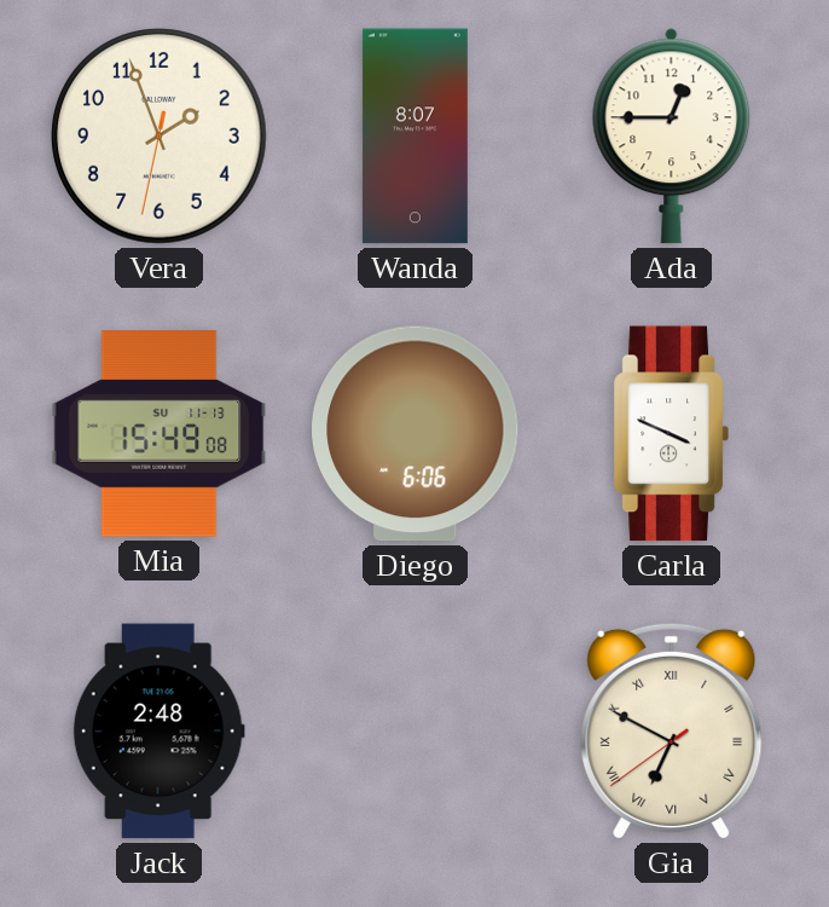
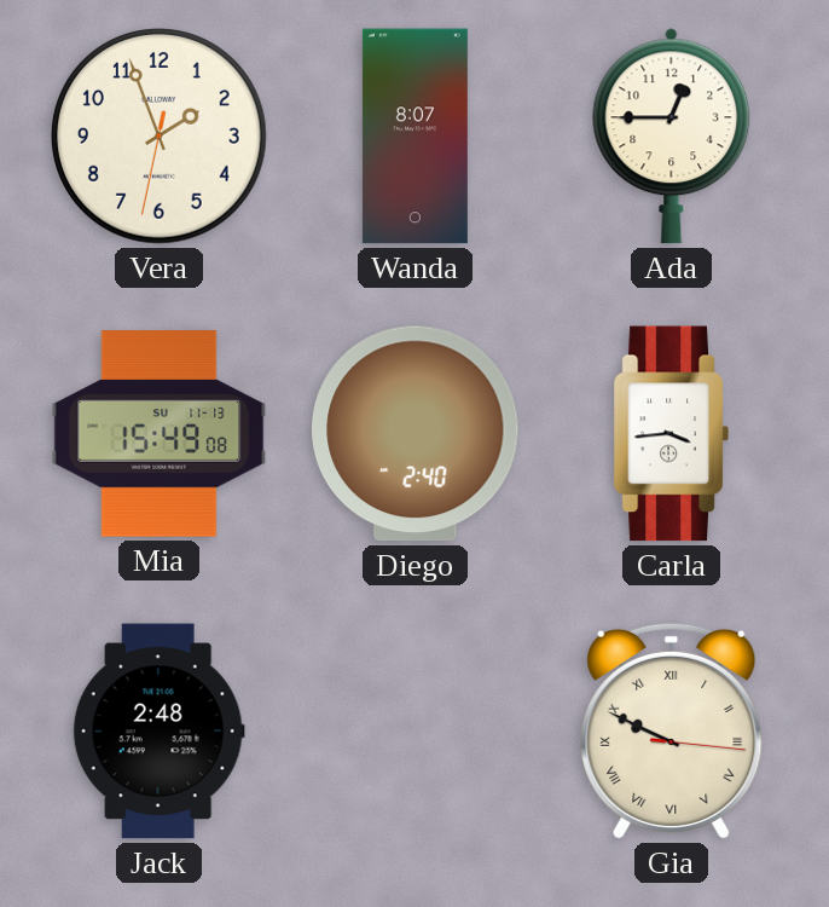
Diego: 6:06 -> 2:40
Carla: 3:49 -> 3:44
Gia: 6:49 -> 9:49
